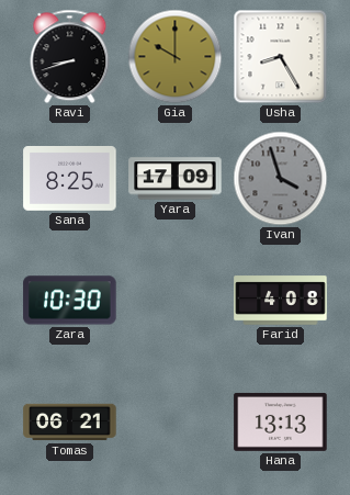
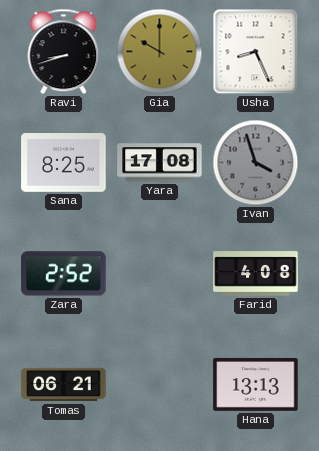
Usha: 8:25 -> 8:26
Yara: 17:09 -> 17:08
Zara: 10:30 -> 2:52
